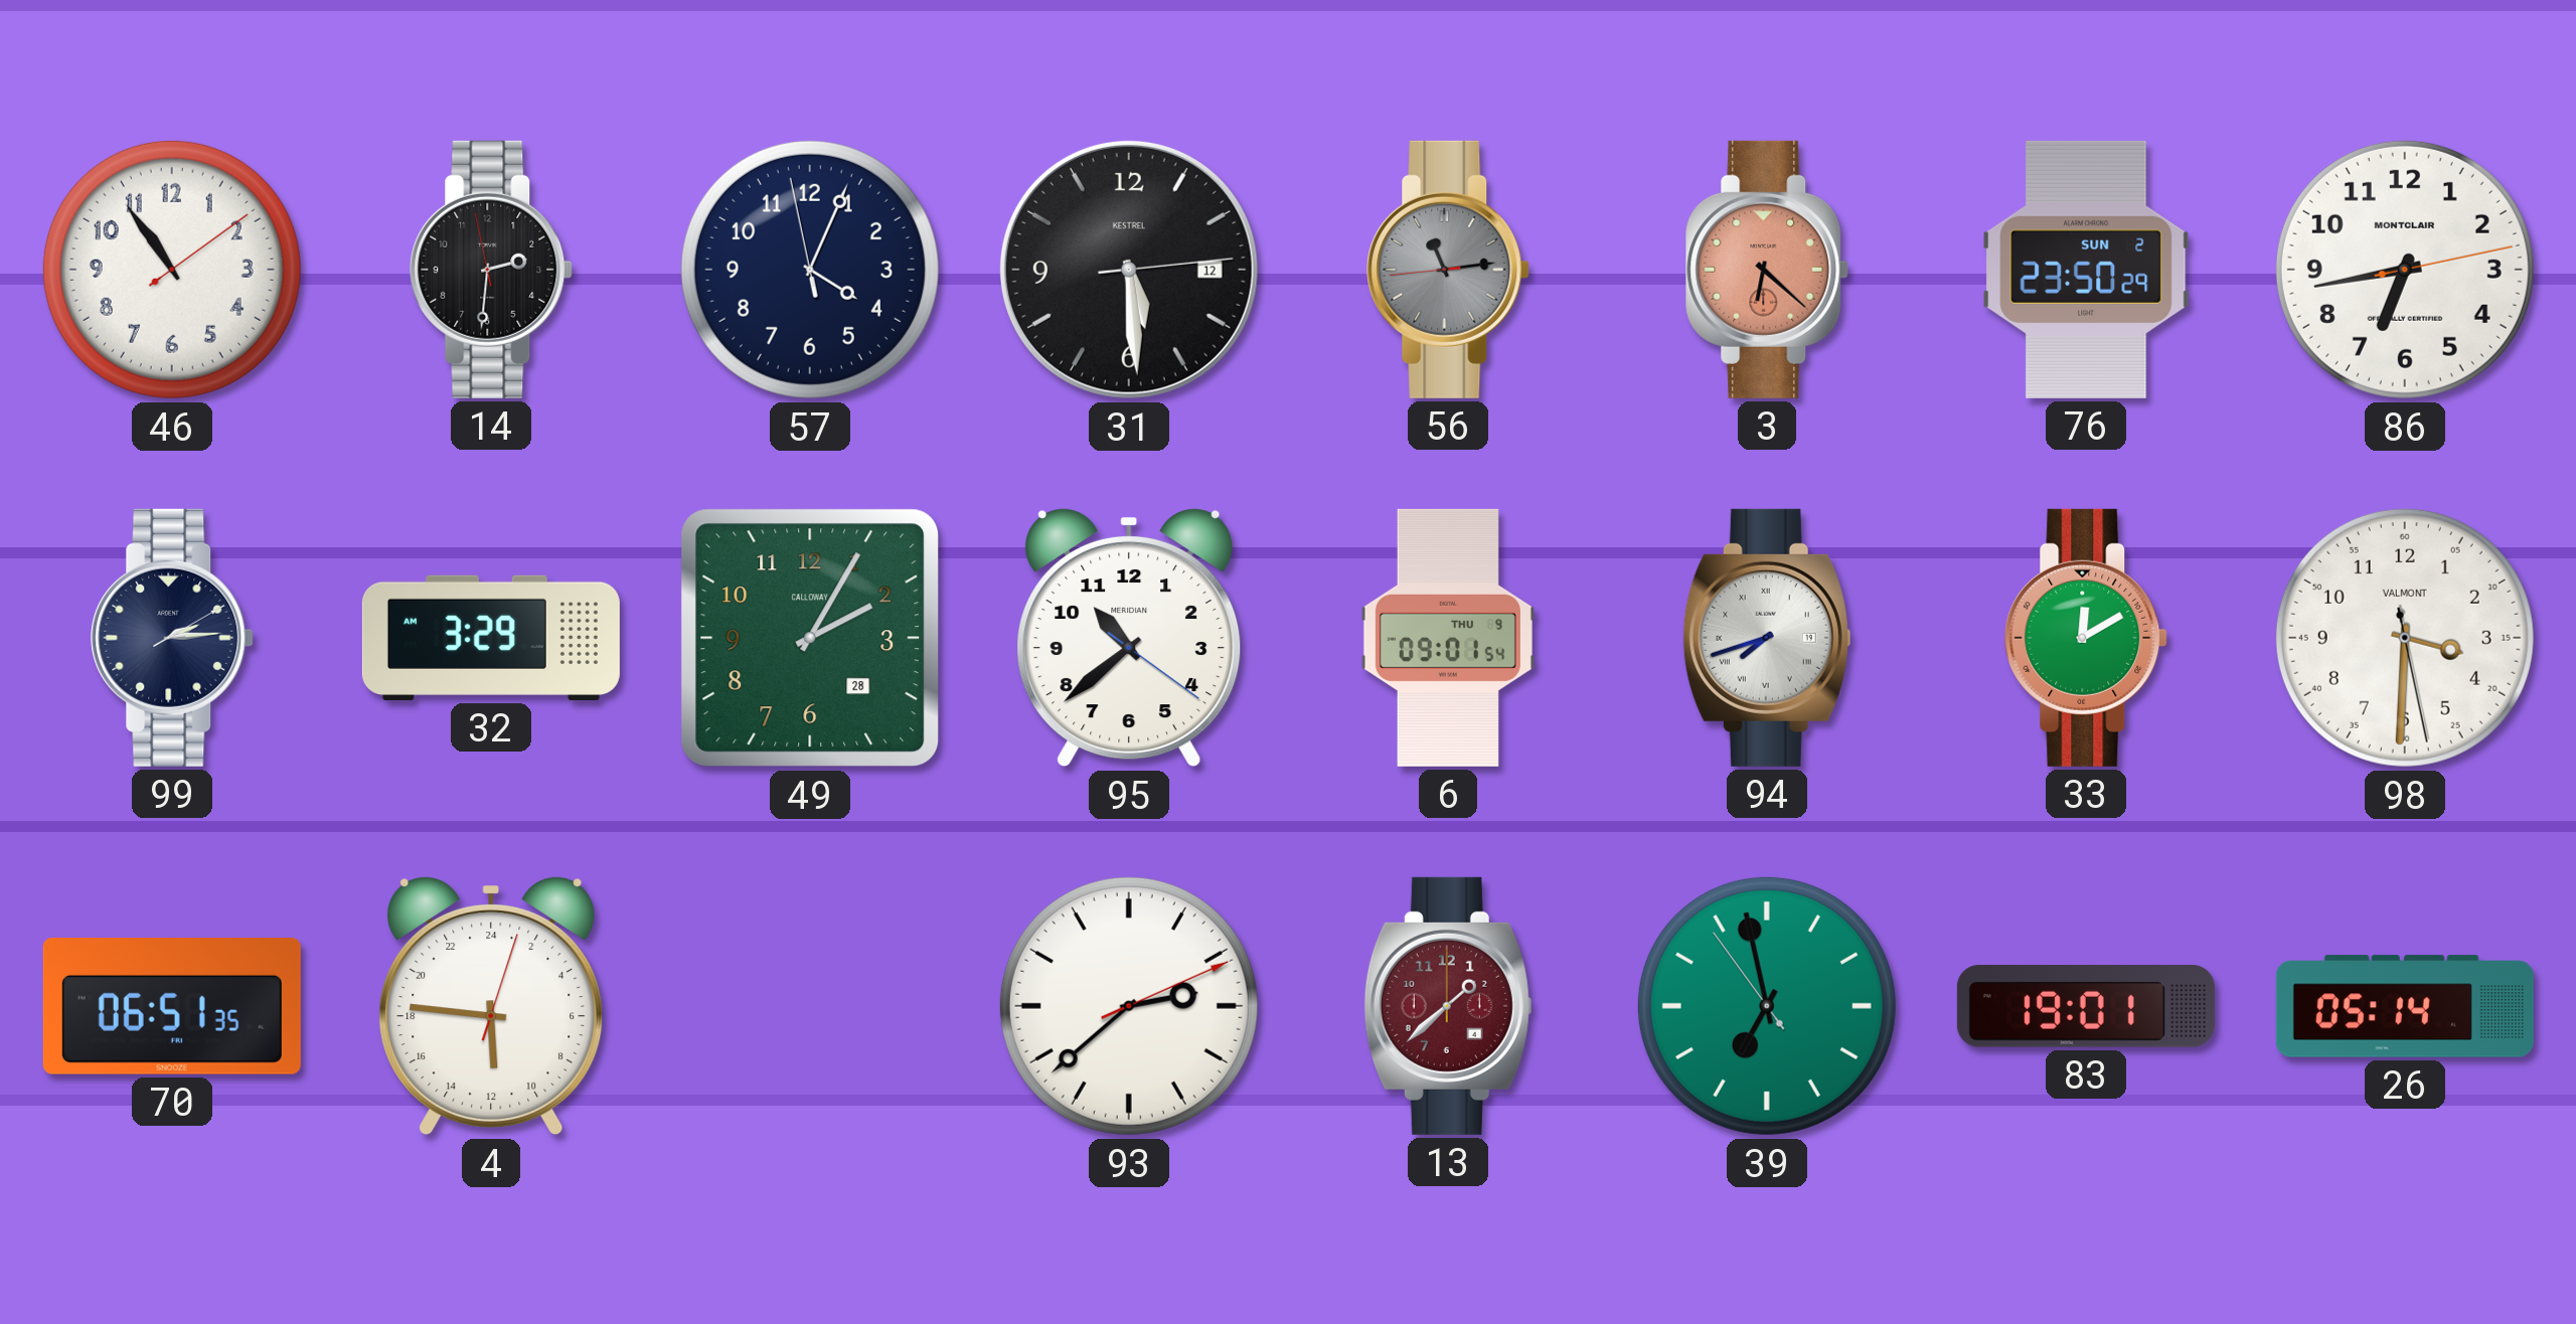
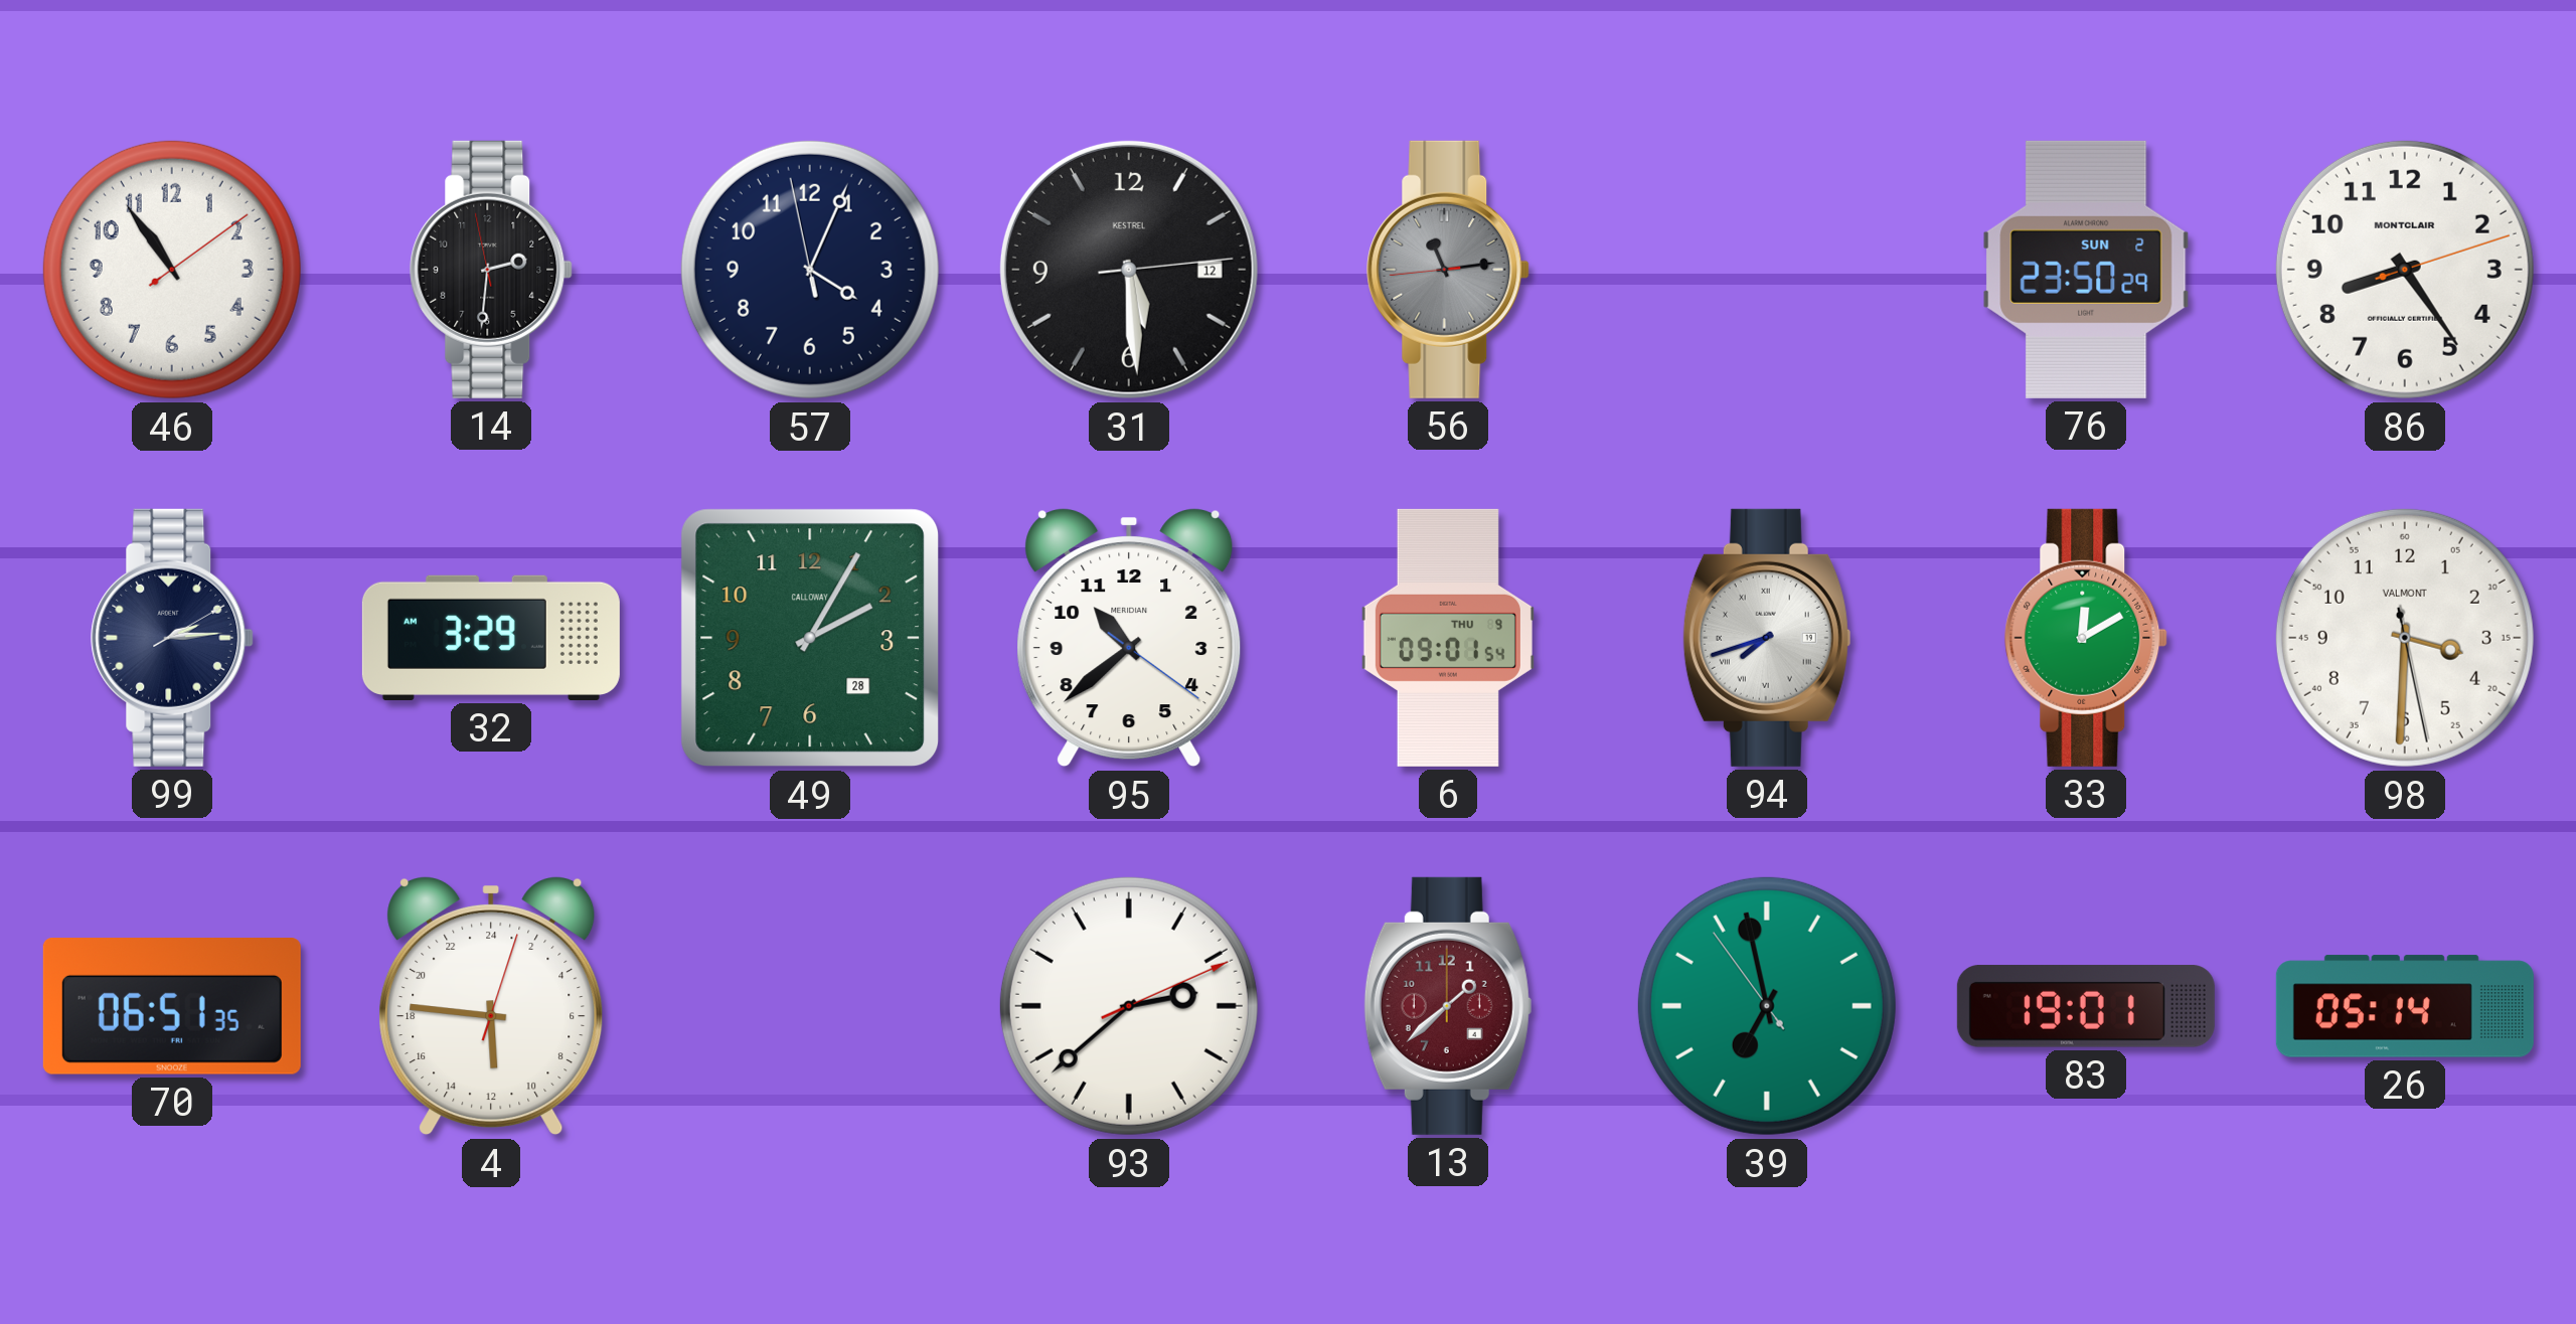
3: 6:22 -> none
86: 6:43 -> 8:24
